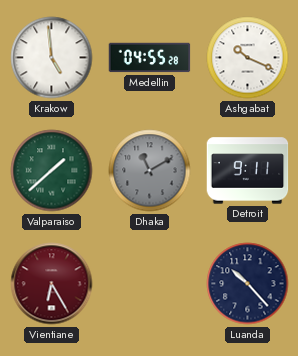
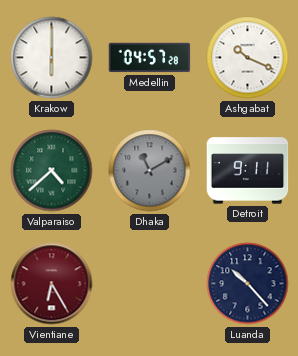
Krakow: 4:59 -> 6:00
Medellin: 04:55 -> 04:57
Valparaiso: 1:38 -> 4:38
